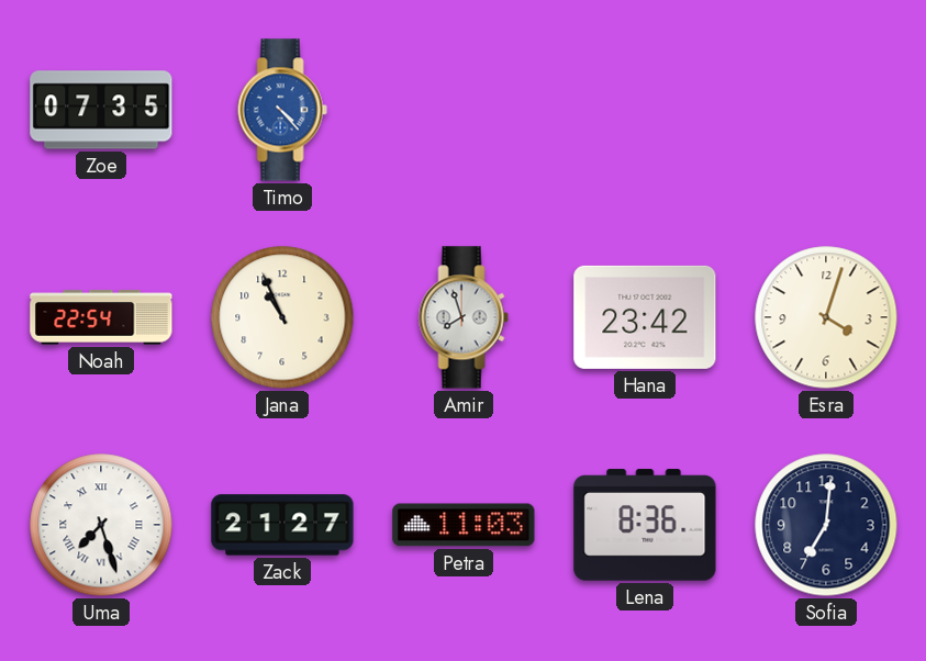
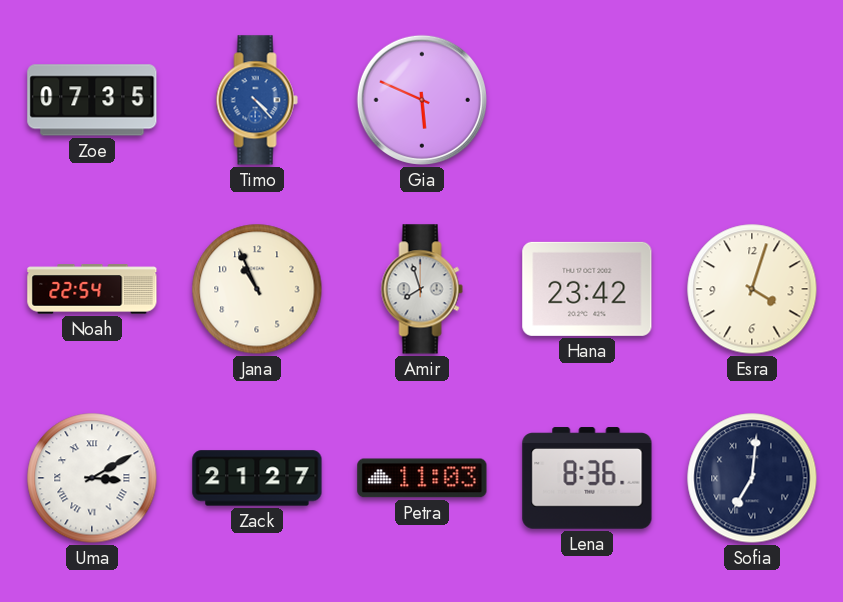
Gia: none -> 5:49
Uma: 7:27 -> 3:10
Sofia numerals: Arabic -> Roman
